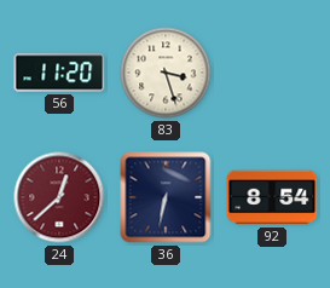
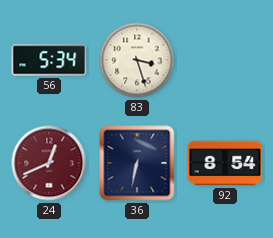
56: 11:20 -> 5:34
24: 12:38 -> 12:41
